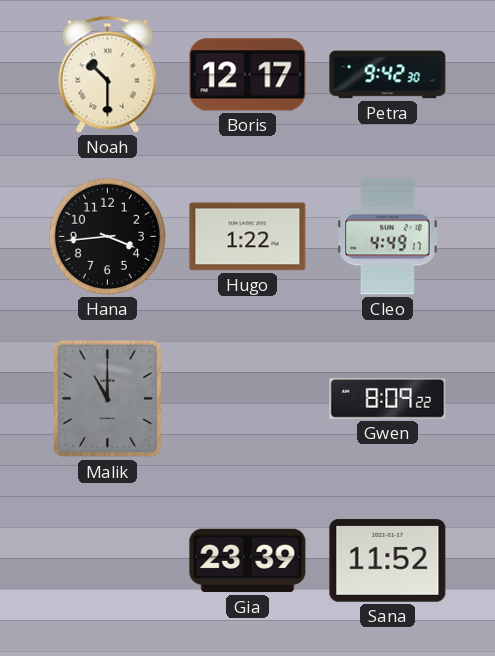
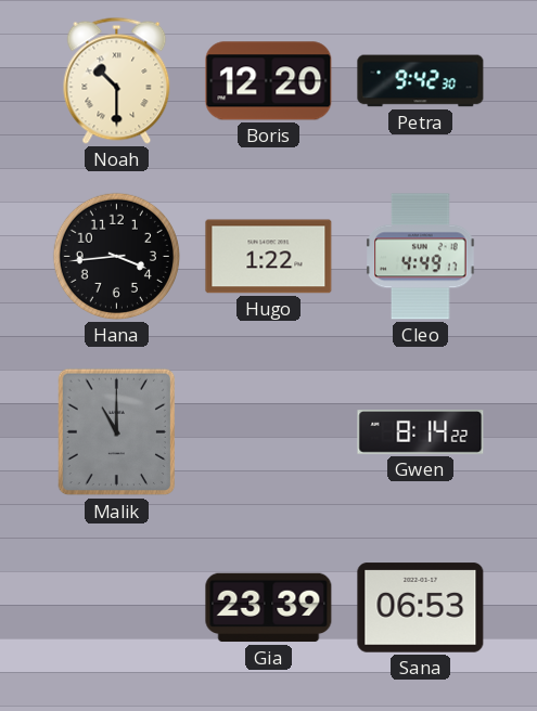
Boris: 12:17 -> 12:20
Gwen: 8:09 -> 8:14
Sana: 11:52 -> 06:53
